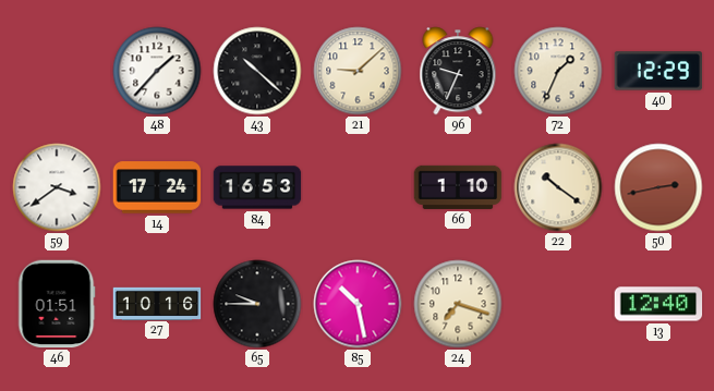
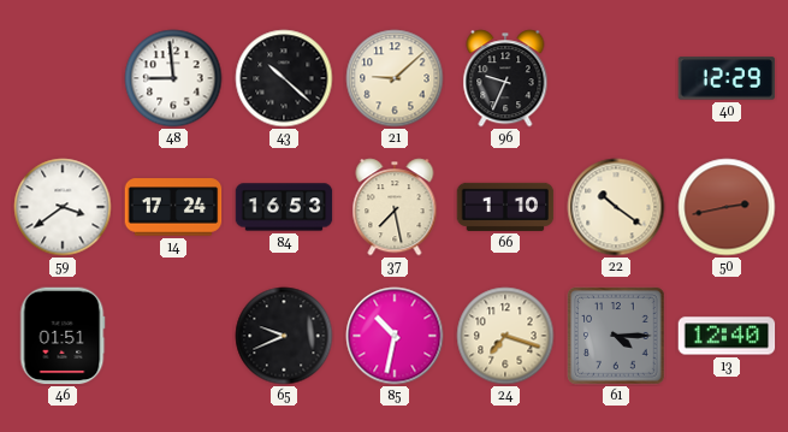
48: 1:37 -> 8:59
72: 1:34 -> none
37: none -> 7:28
27: 10:16 -> none
65: 9:45 -> 9:41
85: 10:28 -> 10:32
61: none -> 4:15
